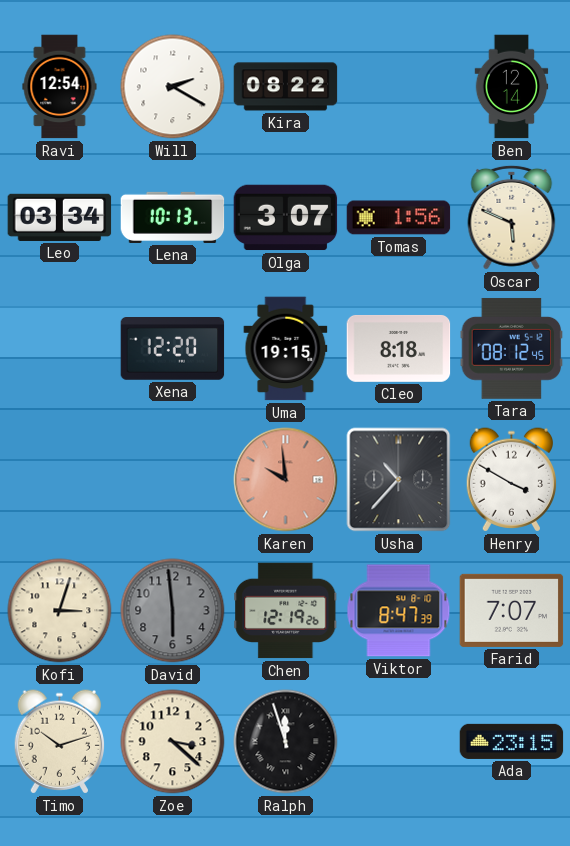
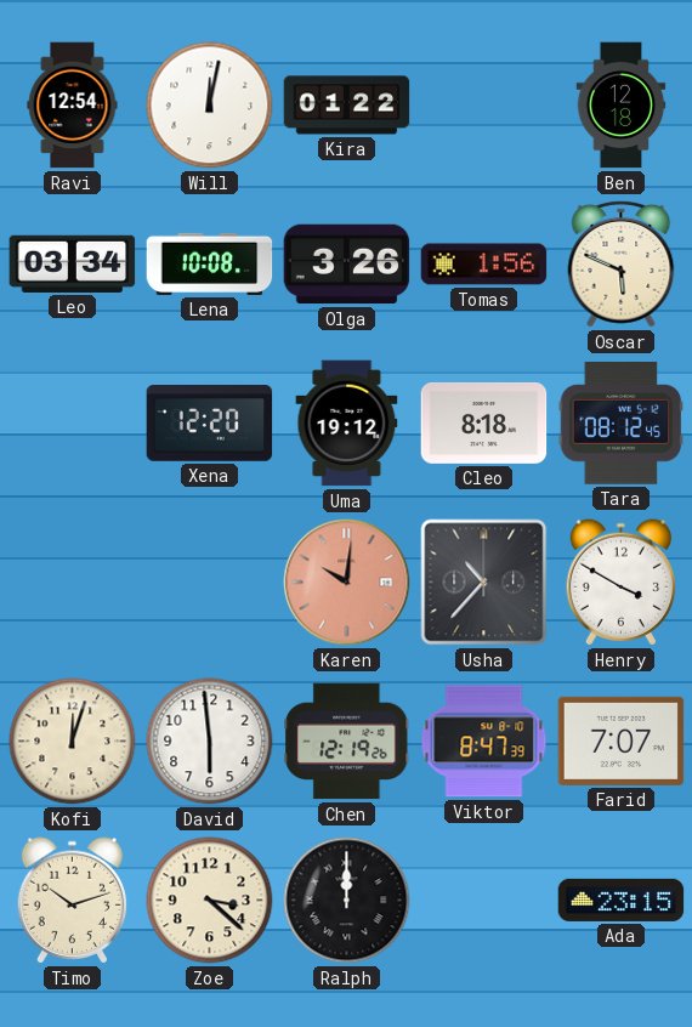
Will: 2:20 -> 12:02
Kira: 08:22 -> 01:22
Ben: 12:14 -> 12:18
Lena: 10:13 -> 10:08
Olga: 3:07 -> 3:26
Uma: 19:15 -> 19:12
Karen: 9:59 -> 10:01
Kofi: 3:03 -> 12:03
David dial: grey -> white
Ralph: 11:57 -> 12:00
